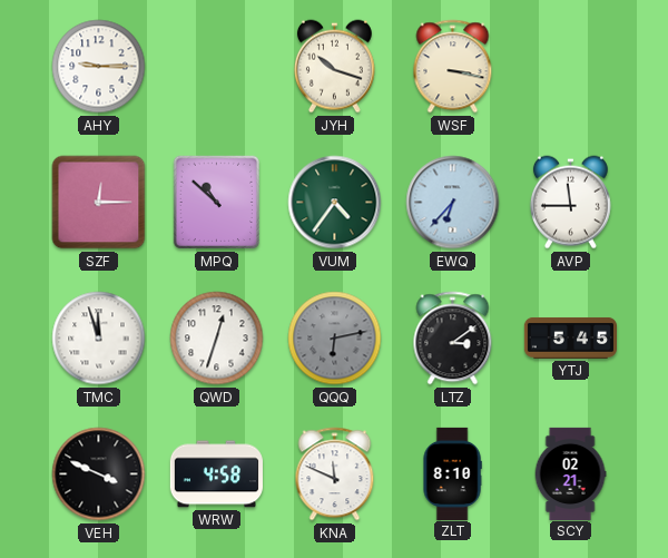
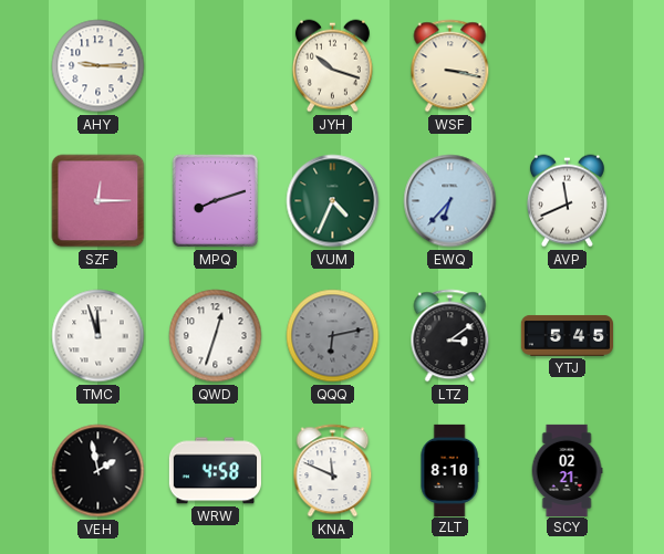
MPQ: 10:52 -> 8:12
VUM: 4:36 -> 4:34
AVP: 11:45 -> 11:41
VEH: 3:49 -> 1:58
